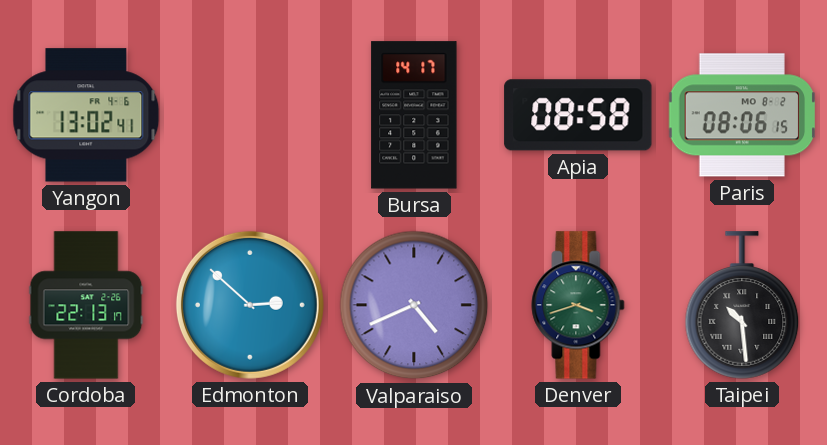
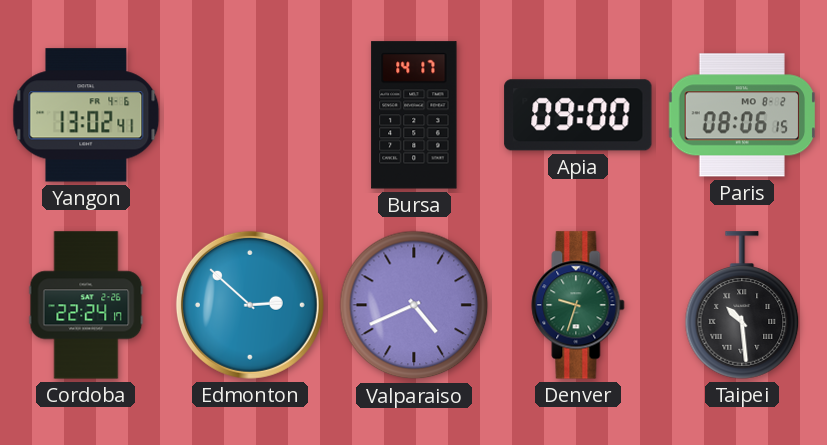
Apia: 08:58 -> 09:00
Cordoba: 22:13 -> 22:24
Denver: 3:42 -> 9:33
